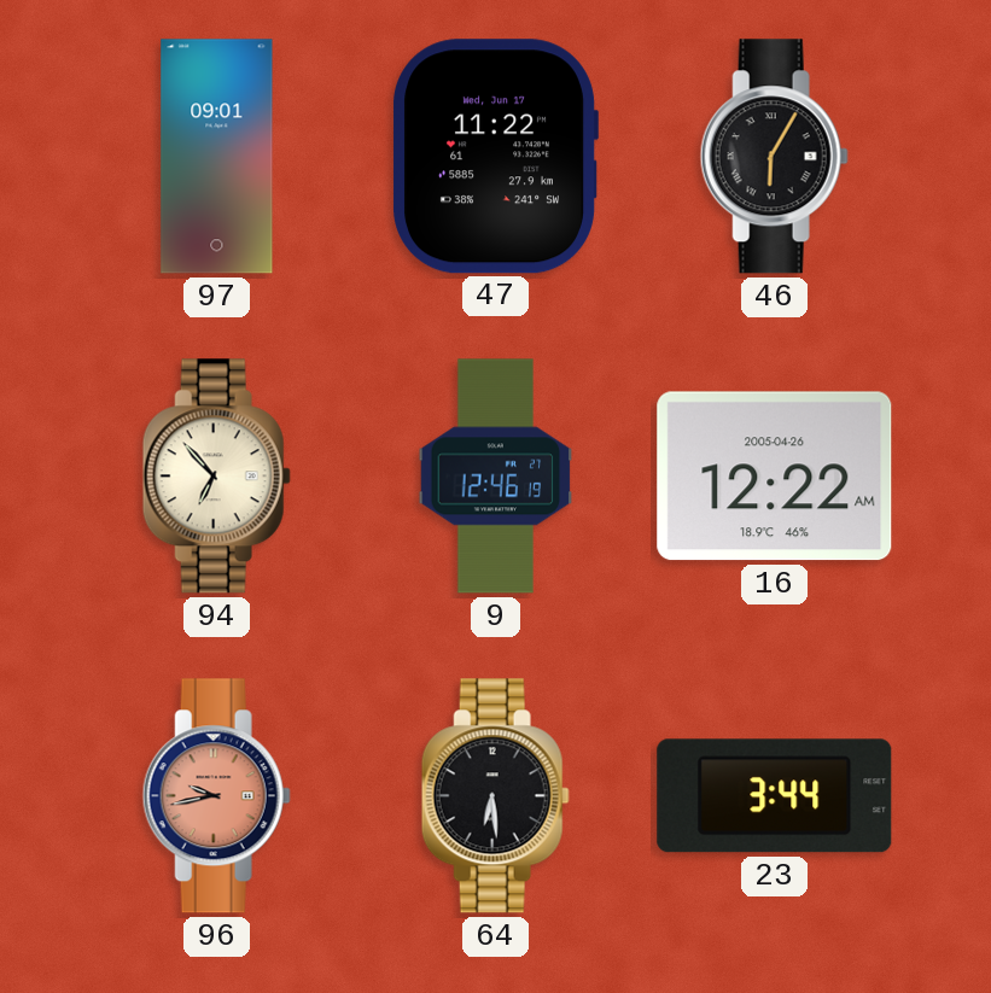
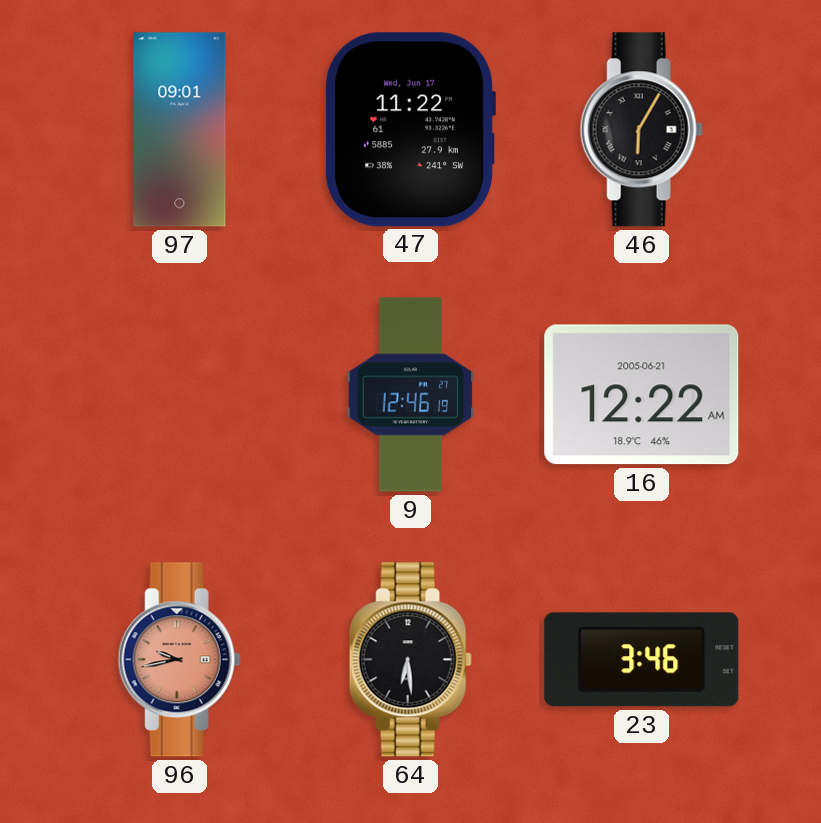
94: 6:53 -> none
16 date: 2005-04-26 -> 2005-06-21
23: 3:44 -> 3:46
